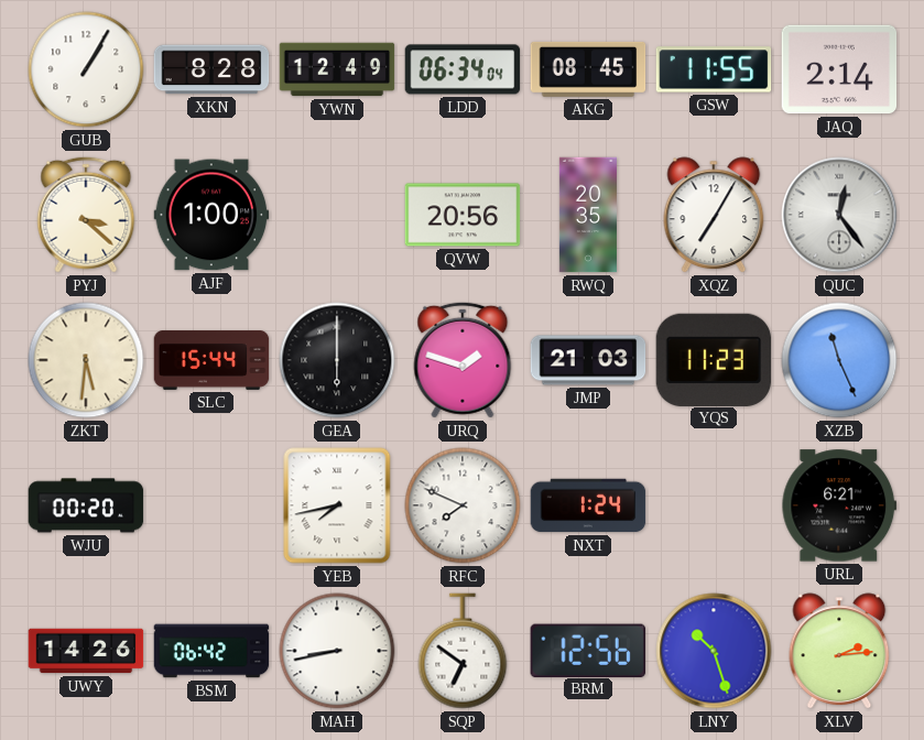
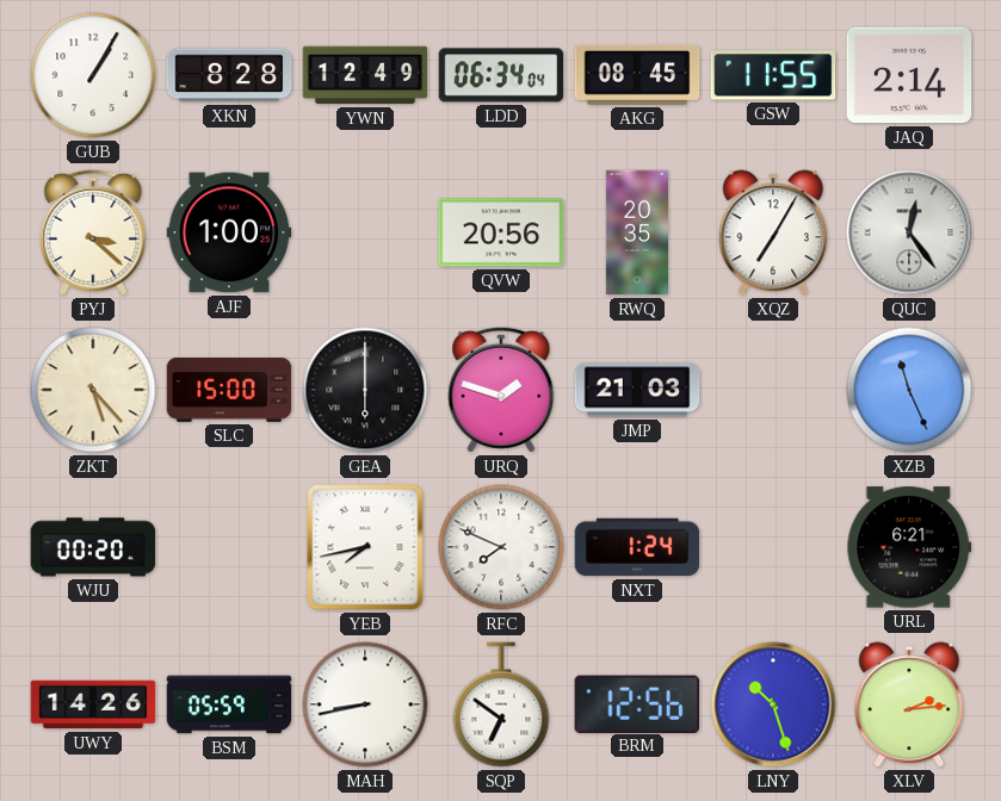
ZKT: 5:31 -> 5:23
SLC: 15:44 -> 15:00
YQS: 11:23 -> none
BSM: 06:42 -> 05:59
